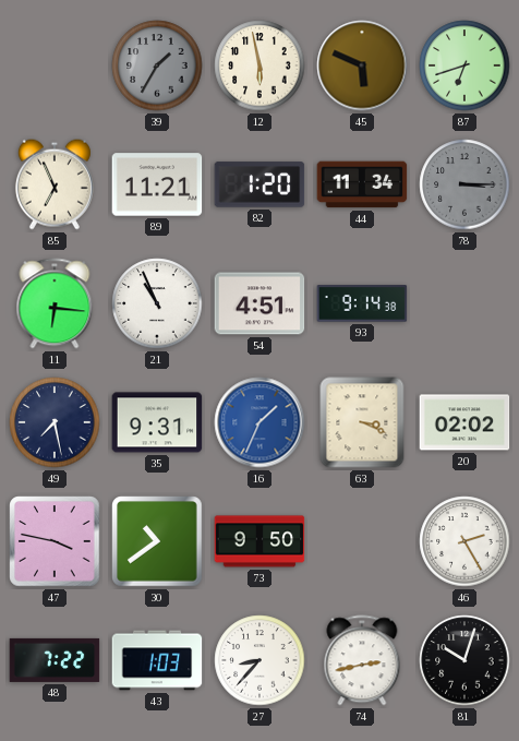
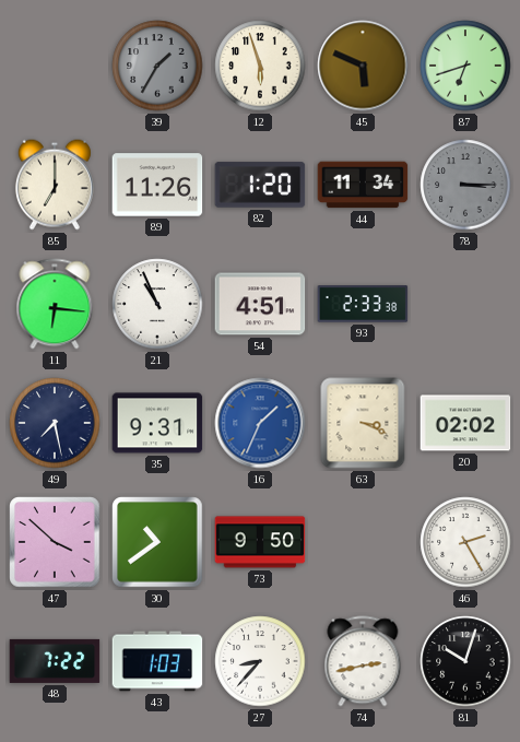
12: 5:58 -> 5:57
85: 6:56 -> 7:00
89: 11:21 -> 11:26
93: 9:14 -> 2:33
47: 3:47 -> 3:52
